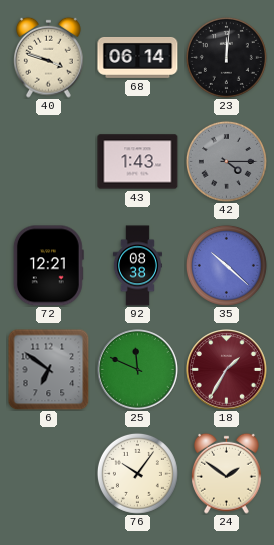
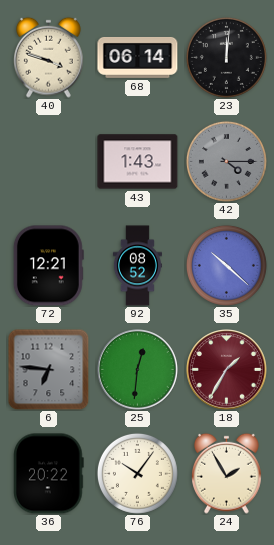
92: 08:38 -> 08:52
6: 6:51 -> 6:46
25: 11:49 -> 12:31
36: none -> 20:22
24: 1:51 -> 1:55
